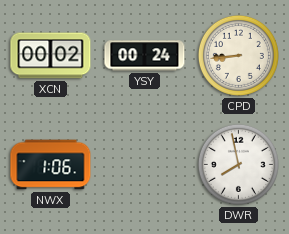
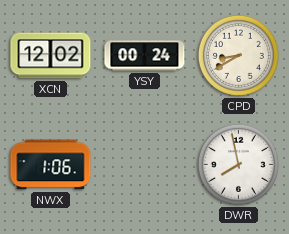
XCN: 00:02 -> 12:02
CPD: 8:44 -> 8:40
